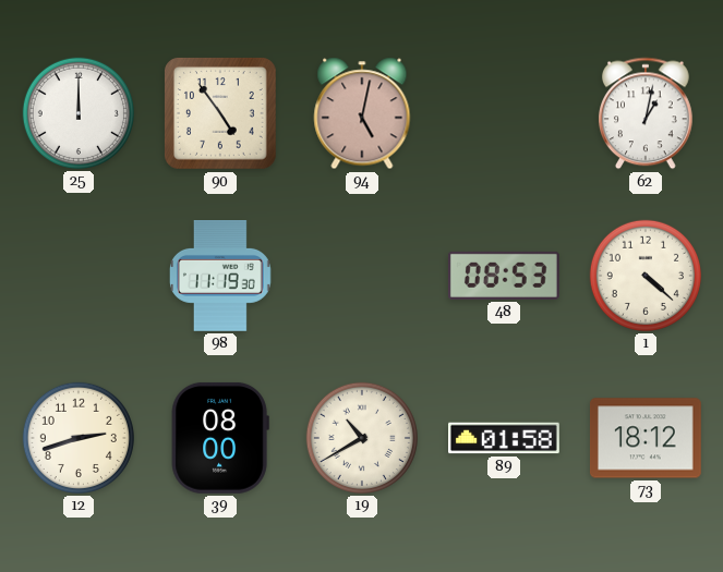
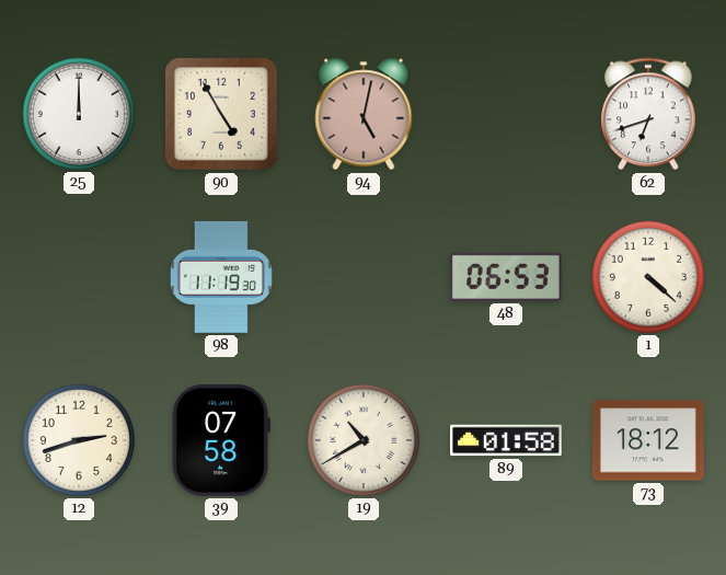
90: 4:54 -> 4:55
62: 1:02 -> 6:42
48: 08:53 -> 06:53
39: 08:00 -> 07:58
